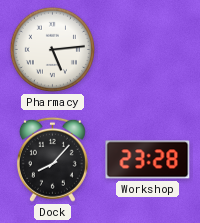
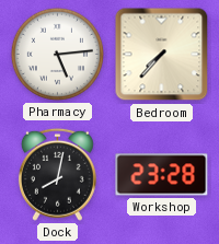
Bedroom: none -> 7:37
Dock: 8:07 -> 8:02
